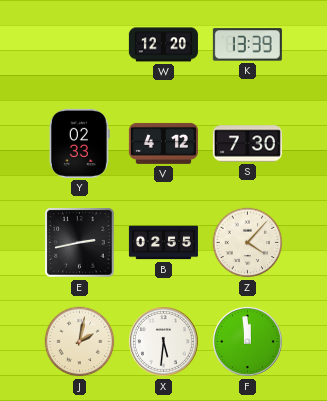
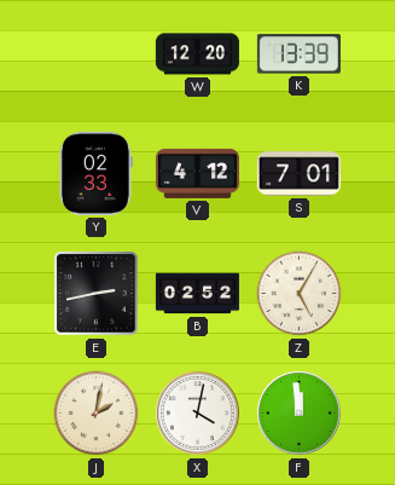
S: 7:30 -> 7:01
B: 02:55 -> 02:52
Z: 4:07 -> 5:05
X: 5:31 -> 4:02
